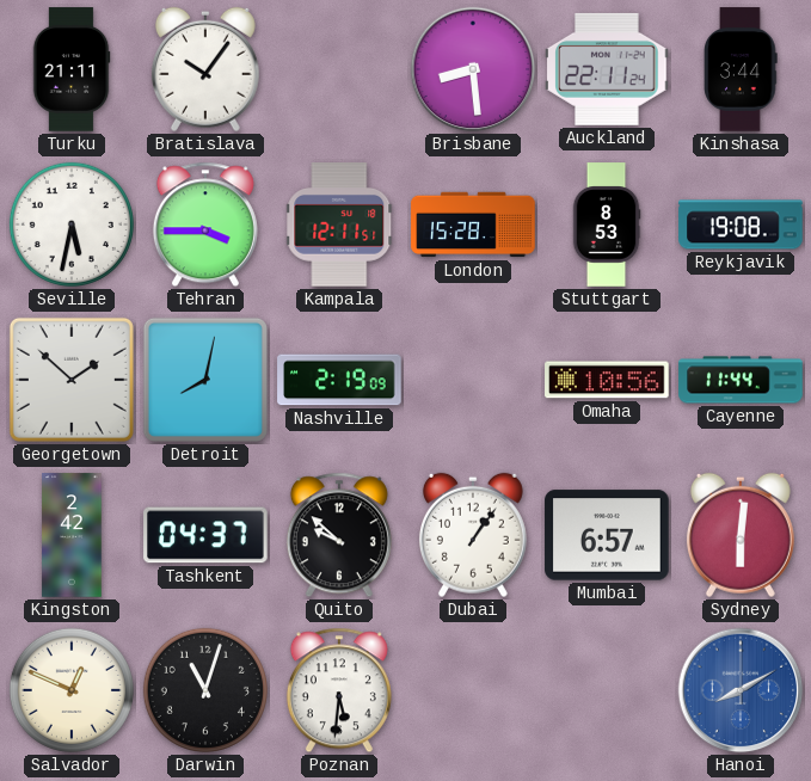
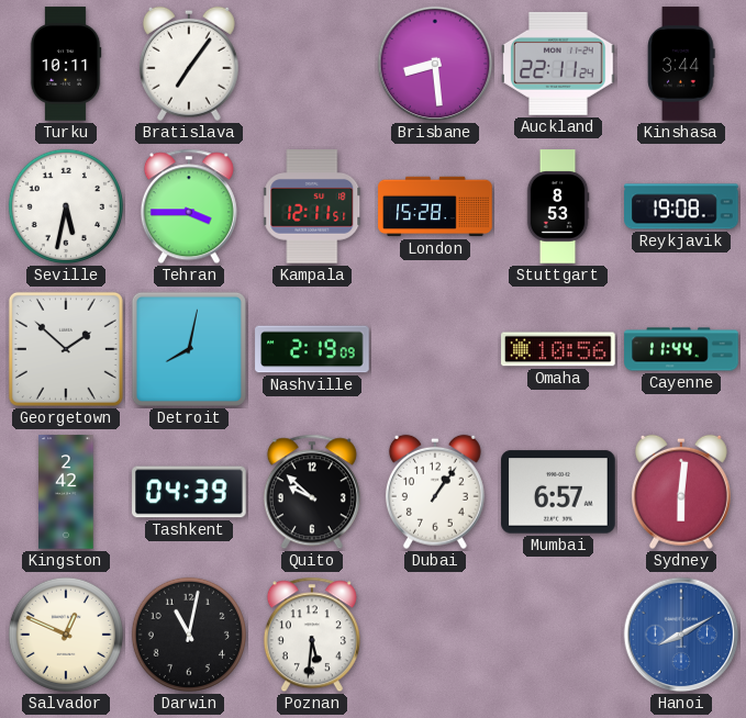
Turku: 21:11 -> 10:11
Bratislava: 10:06 -> 7:06
Tashkent: 04:37 -> 04:39
Darwin: 11:03 -> 11:02
